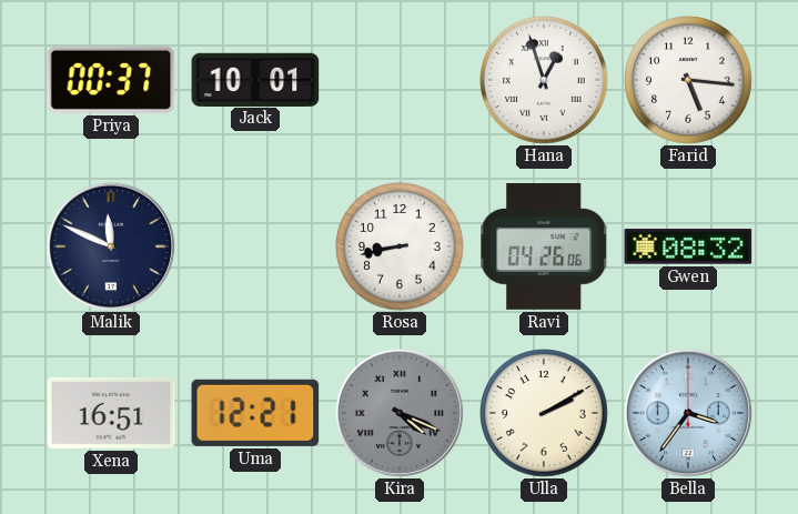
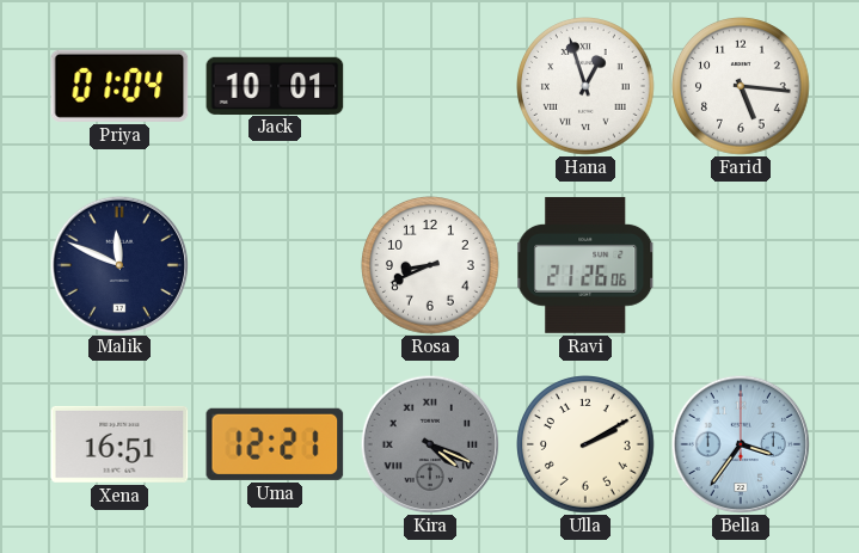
Priya: 00:37 -> 01:04
Rosa: 8:43 -> 8:41
Ravi: 04:26 -> 21:26
Gwen: 08:32 -> none
